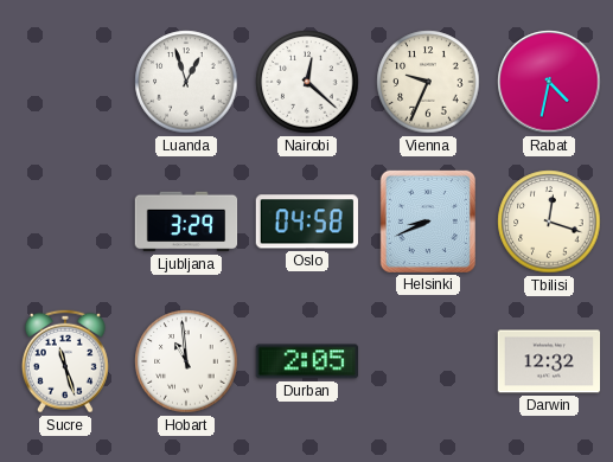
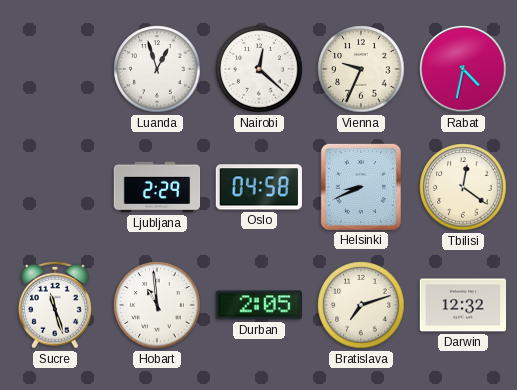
Ljubljana: 3:29 -> 2:29
Tbilisi: 12:18 -> 12:21
Bratislava: none -> 7:12
